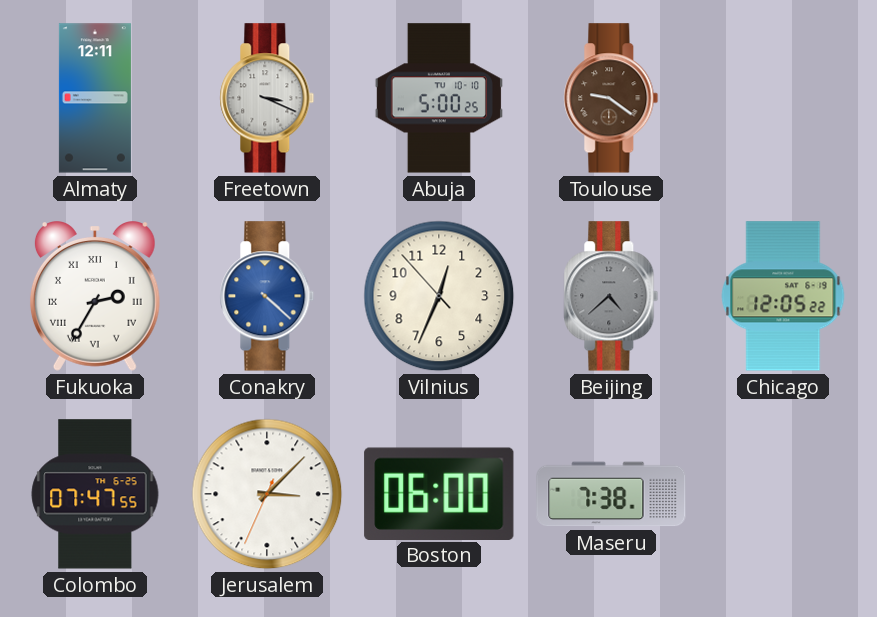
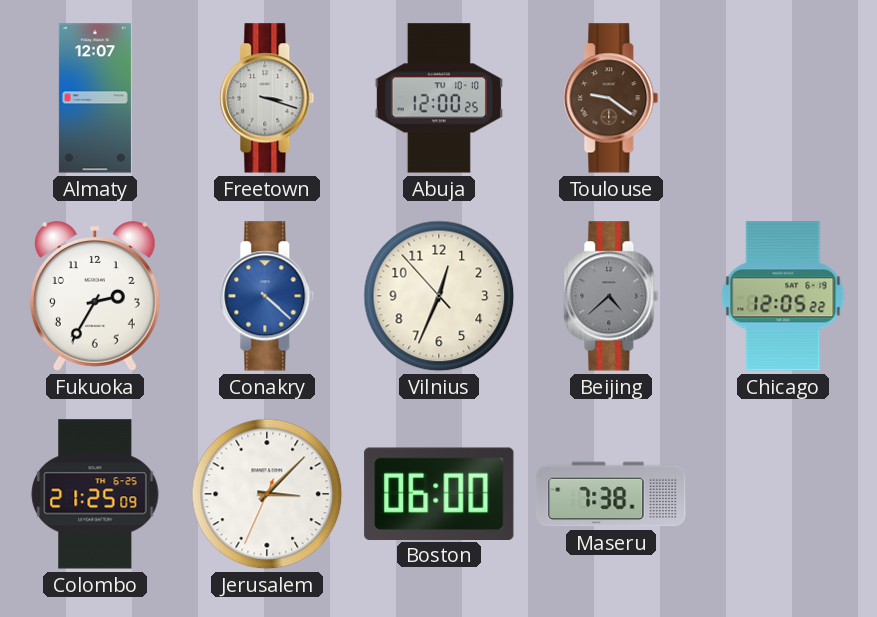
Almaty: 12:11 -> 12:07
Freetown: 3:19 -> 3:18
Abuja: 5:00 -> 12:00
Fukuoka numerals: Roman -> Arabic
Colombo: 07:47 -> 21:25
